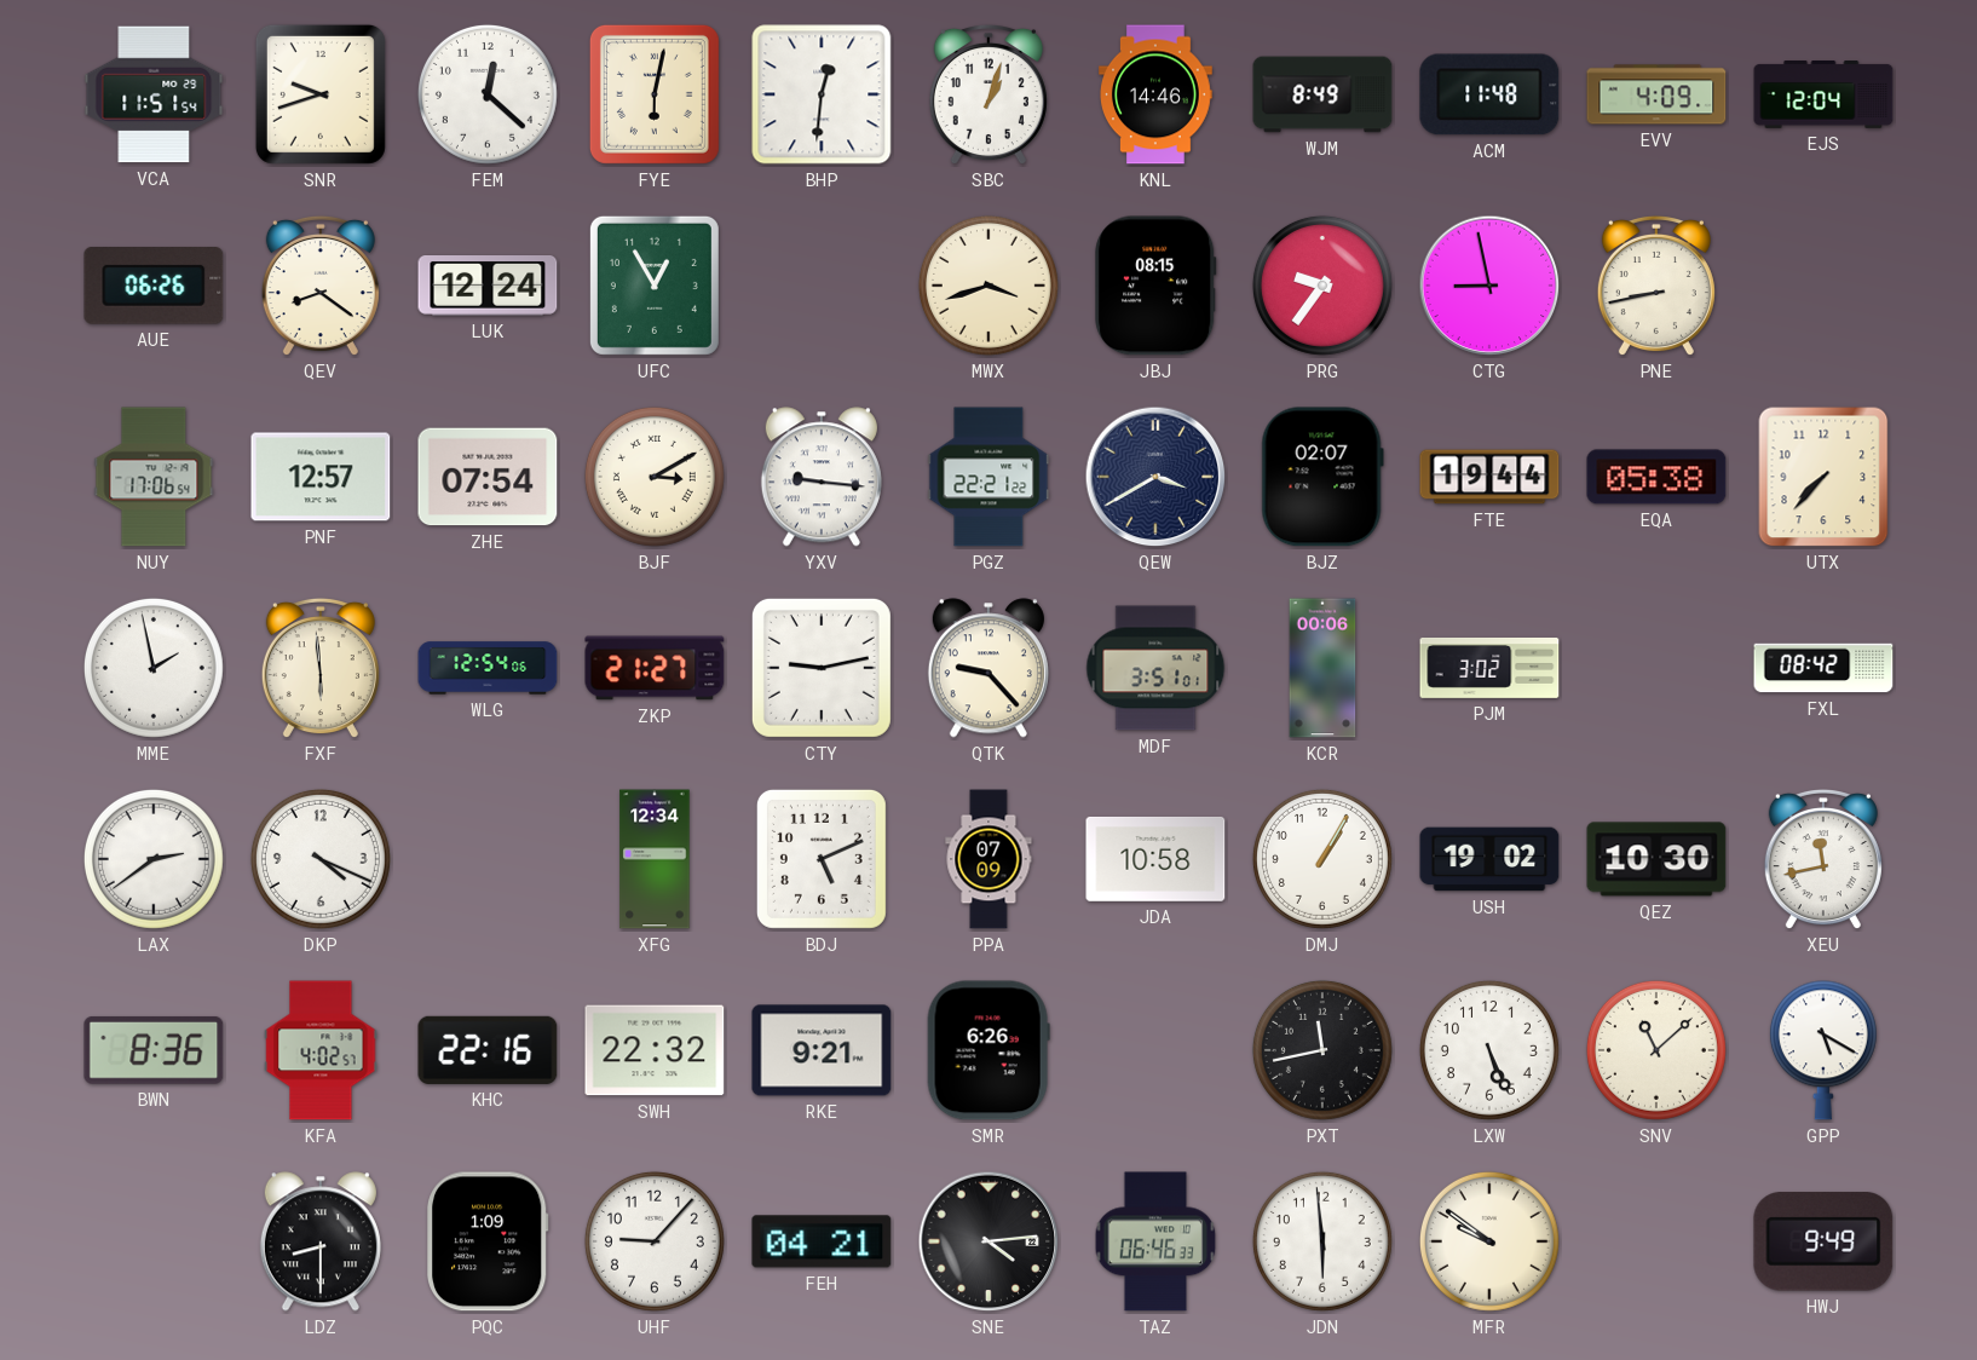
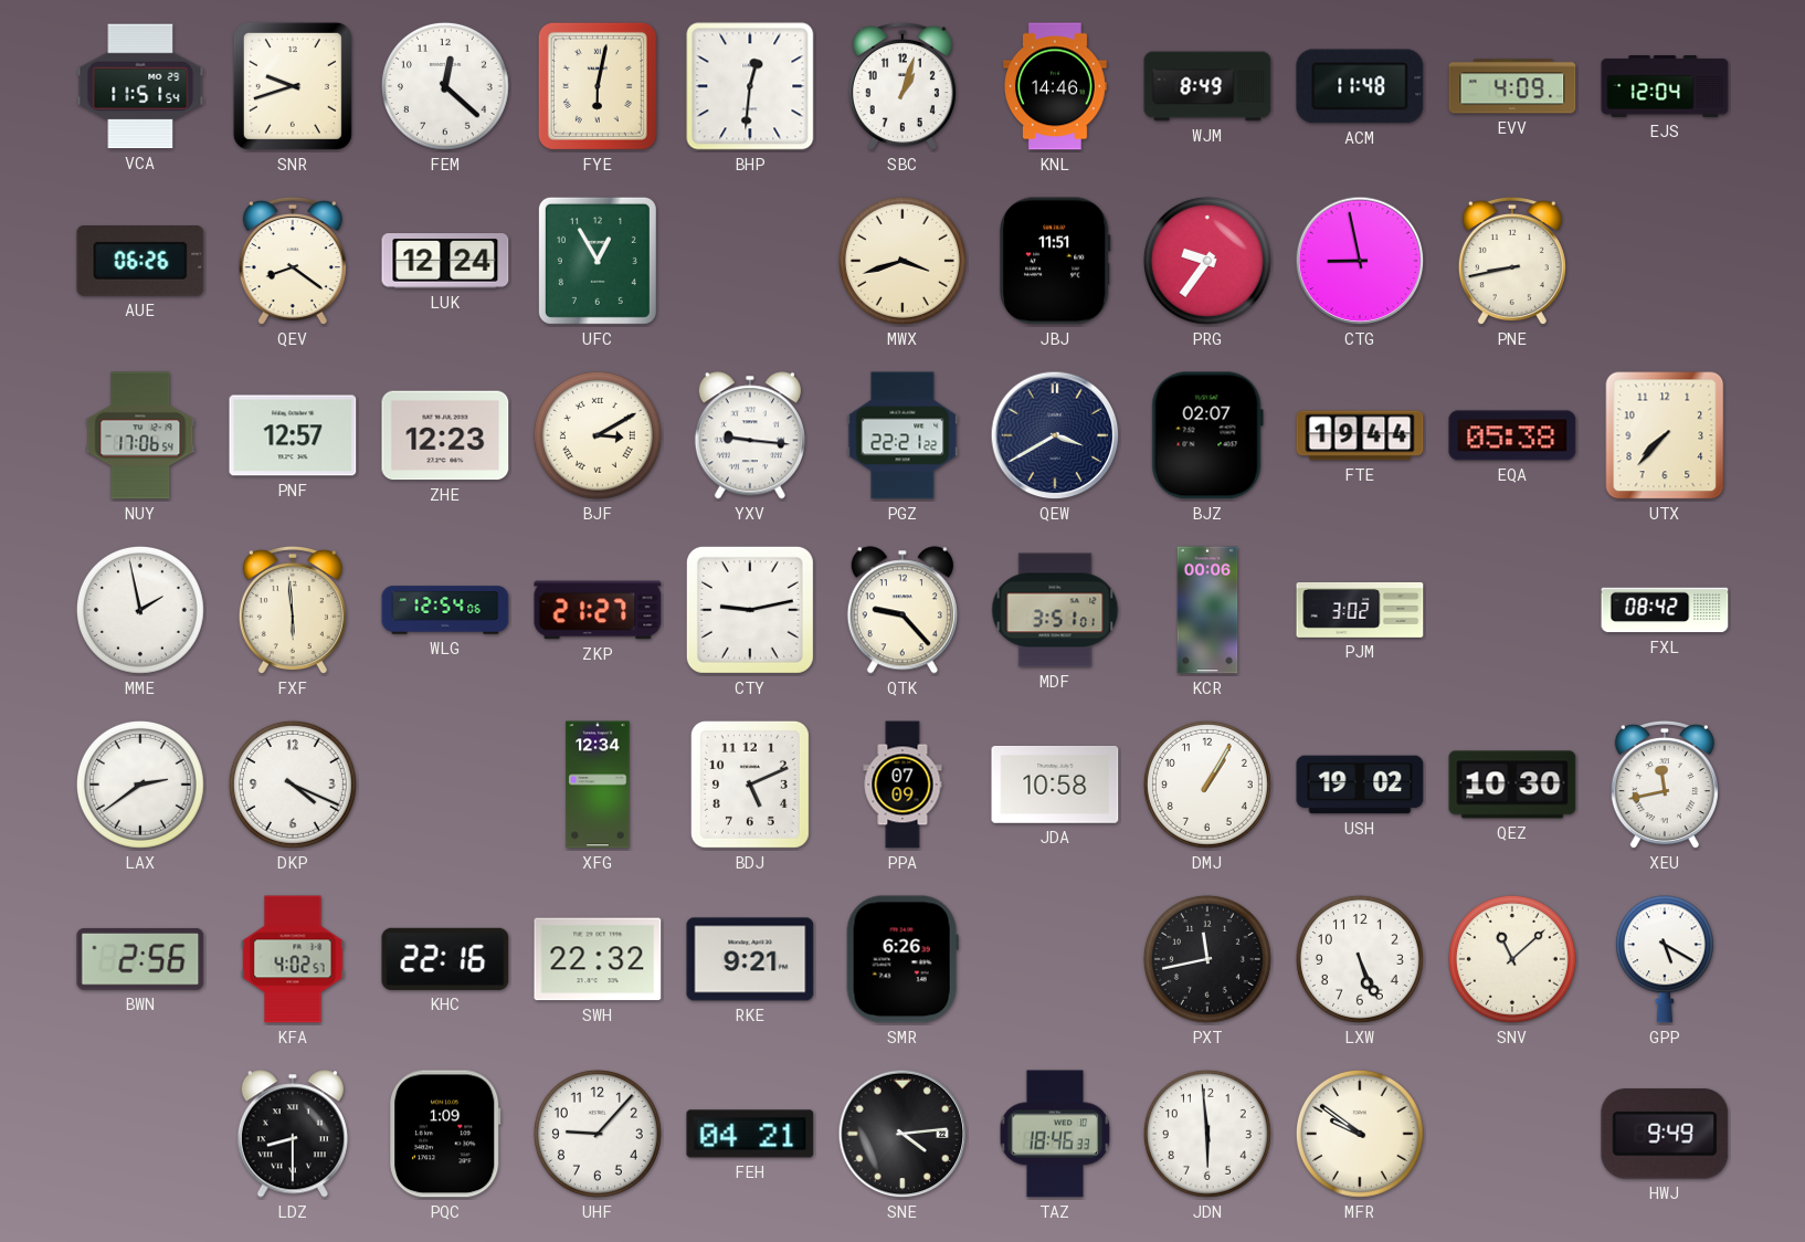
JBJ: 08:15 -> 11:51
ZHE: 07:54 -> 12:23
BWN: 8:36 -> 2:56
TAZ: 06:46 -> 18:46
